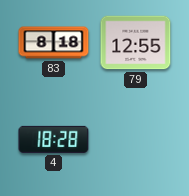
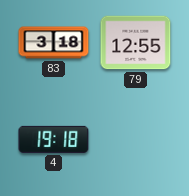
83: 8:18 -> 3:18
4: 18:28 -> 19:18
